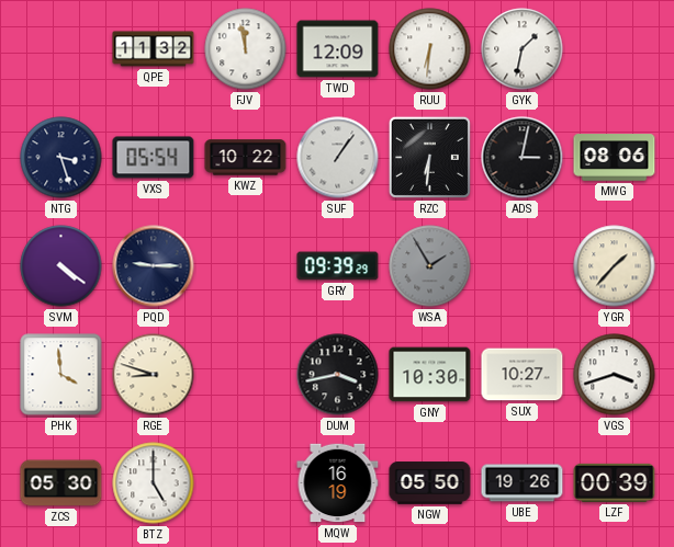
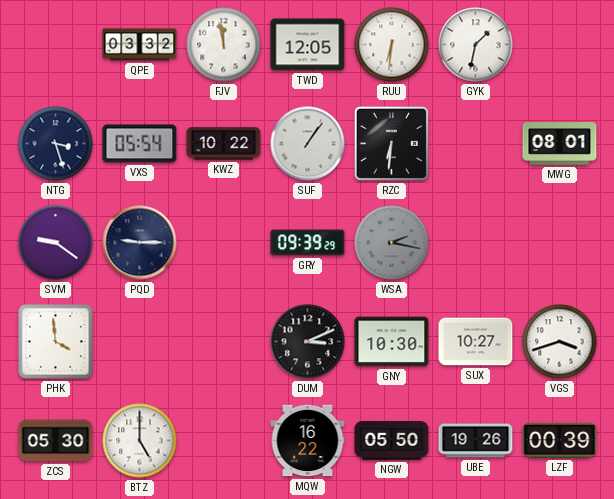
QPE: 11:32 -> 03:32
TWD: 12:09 -> 12:05
ADS: 3:02 -> none
MWG: 08:06 -> 08:01
SVM: 4:21 -> 9:21
WSA: 1:55 -> 2:17
YGR: 1:37 -> none
RGE: 8:48 -> none
DUM: 3:43 -> 3:11
MQW: 16:19 -> 16:22
